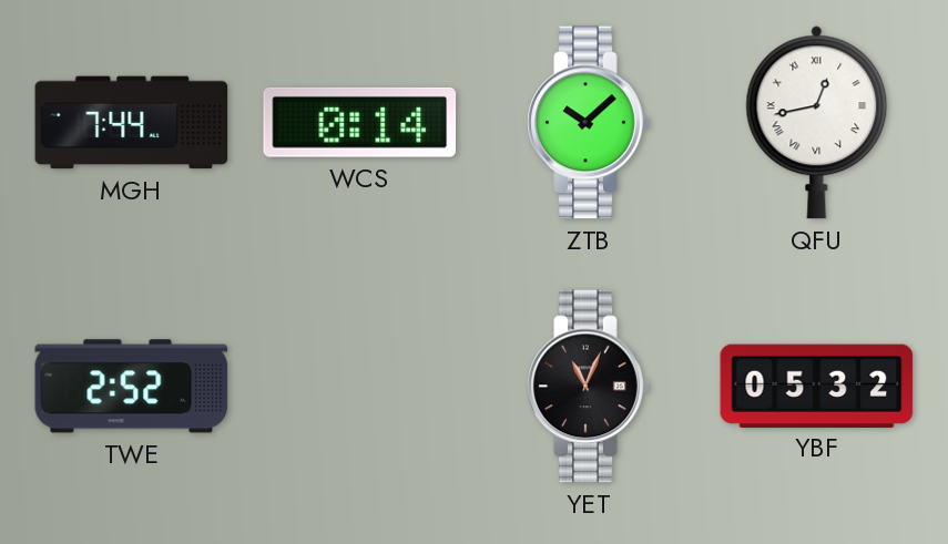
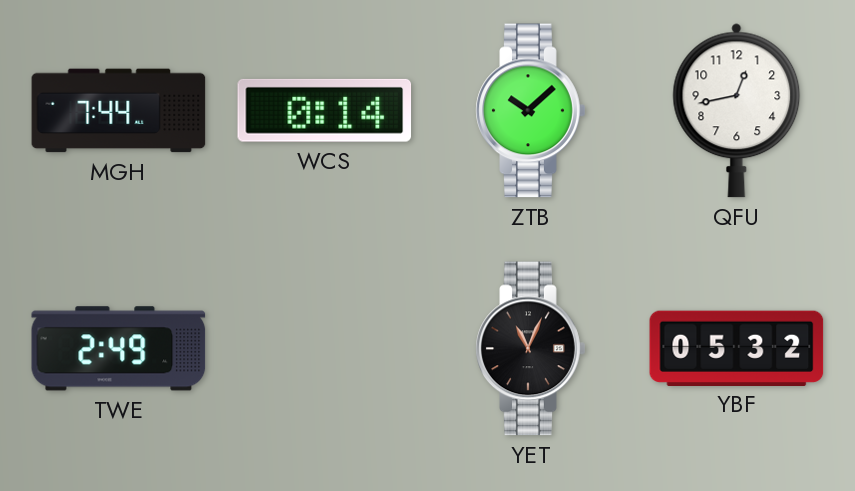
QFU numerals: Roman -> Arabic
TWE: 2:52 -> 2:49
